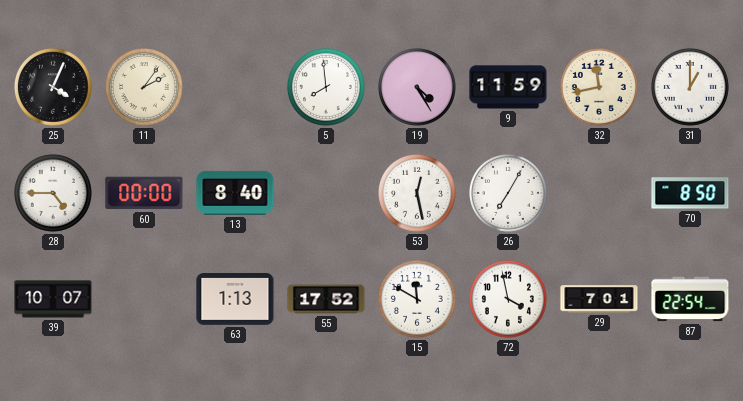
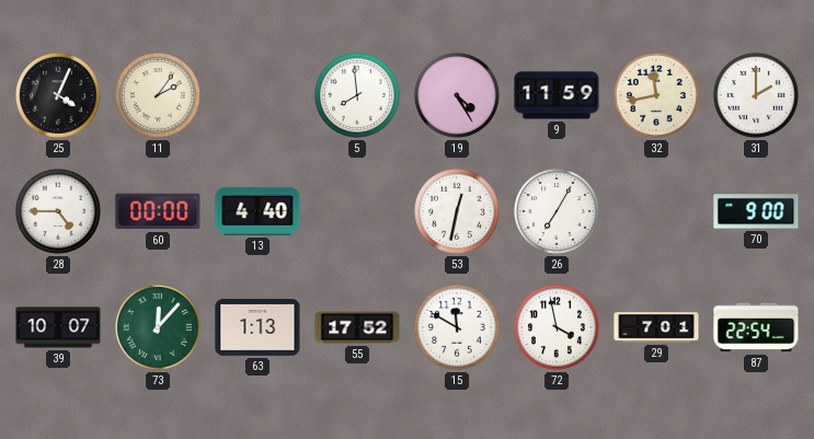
31: 1:00 -> 2:00
13: 8:40 -> 4:40
53: 12:28 -> 12:32
70: 8:50 -> 9:00
73: none -> 12:07
